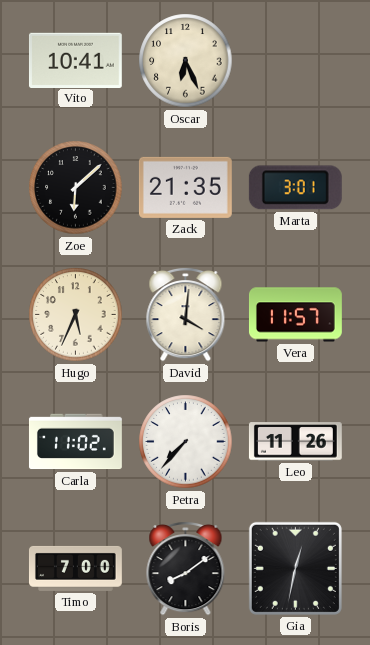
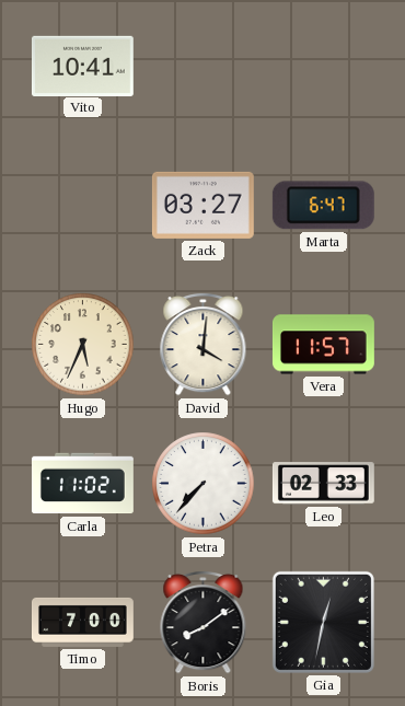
Oscar: 6:26 -> none
Zoe: 6:08 -> none
Zack: 21:35 -> 03:27
Marta: 3:01 -> 6:47
Leo: 11:26 -> 02:33
